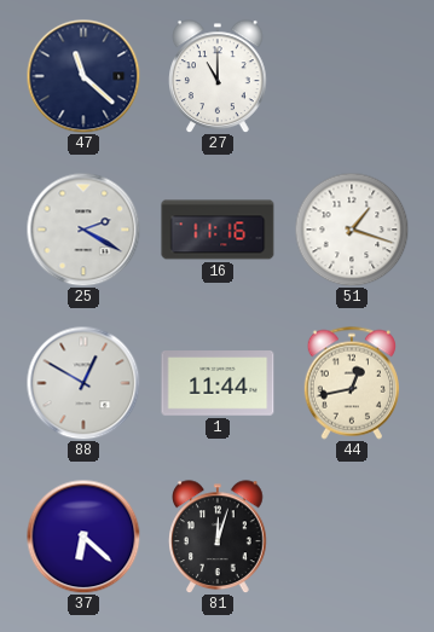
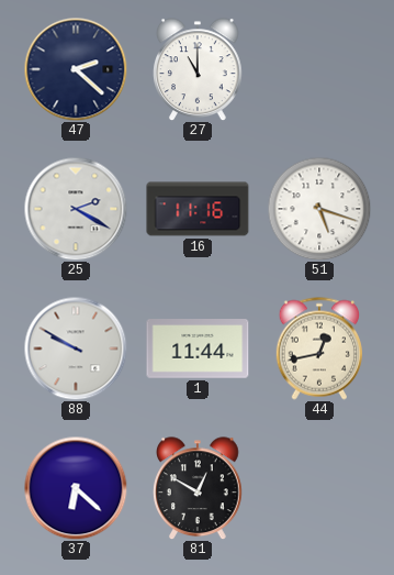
47: 11:22 -> 2:22
51: 1:18 -> 5:18
88: 12:50 -> 9:50
81: 12:03 -> 12:50
